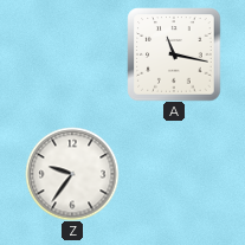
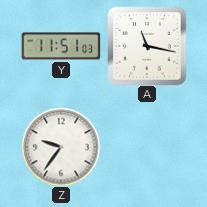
Y: none -> 11:51
